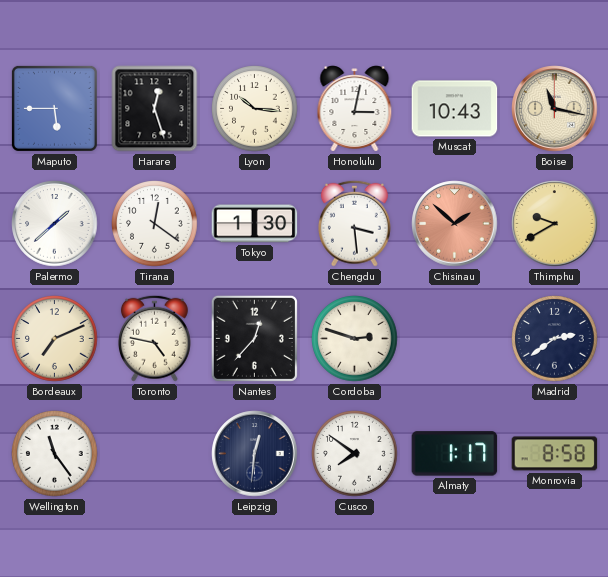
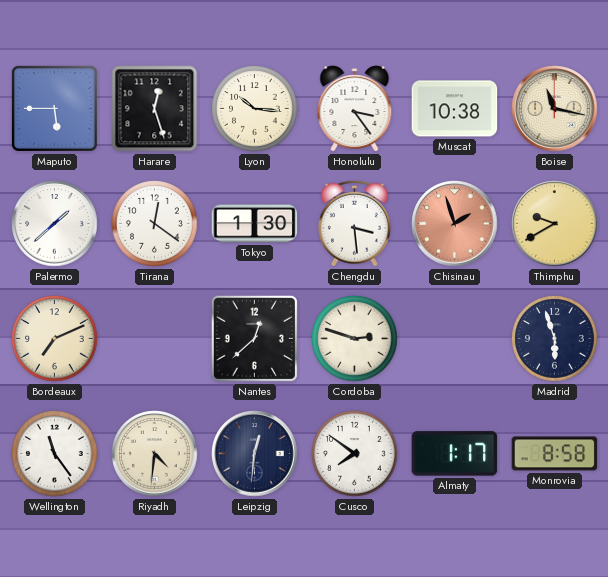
Honolulu: 3:02 -> 3:24
Muscat: 10:43 -> 10:38
Chisinau: 1:52 -> 1:57
Toronto: 4:47 -> none
Nantes: 12:37 -> 12:38
Madrid: 2:39 -> 5:57
Riyadh: none -> 4:31
